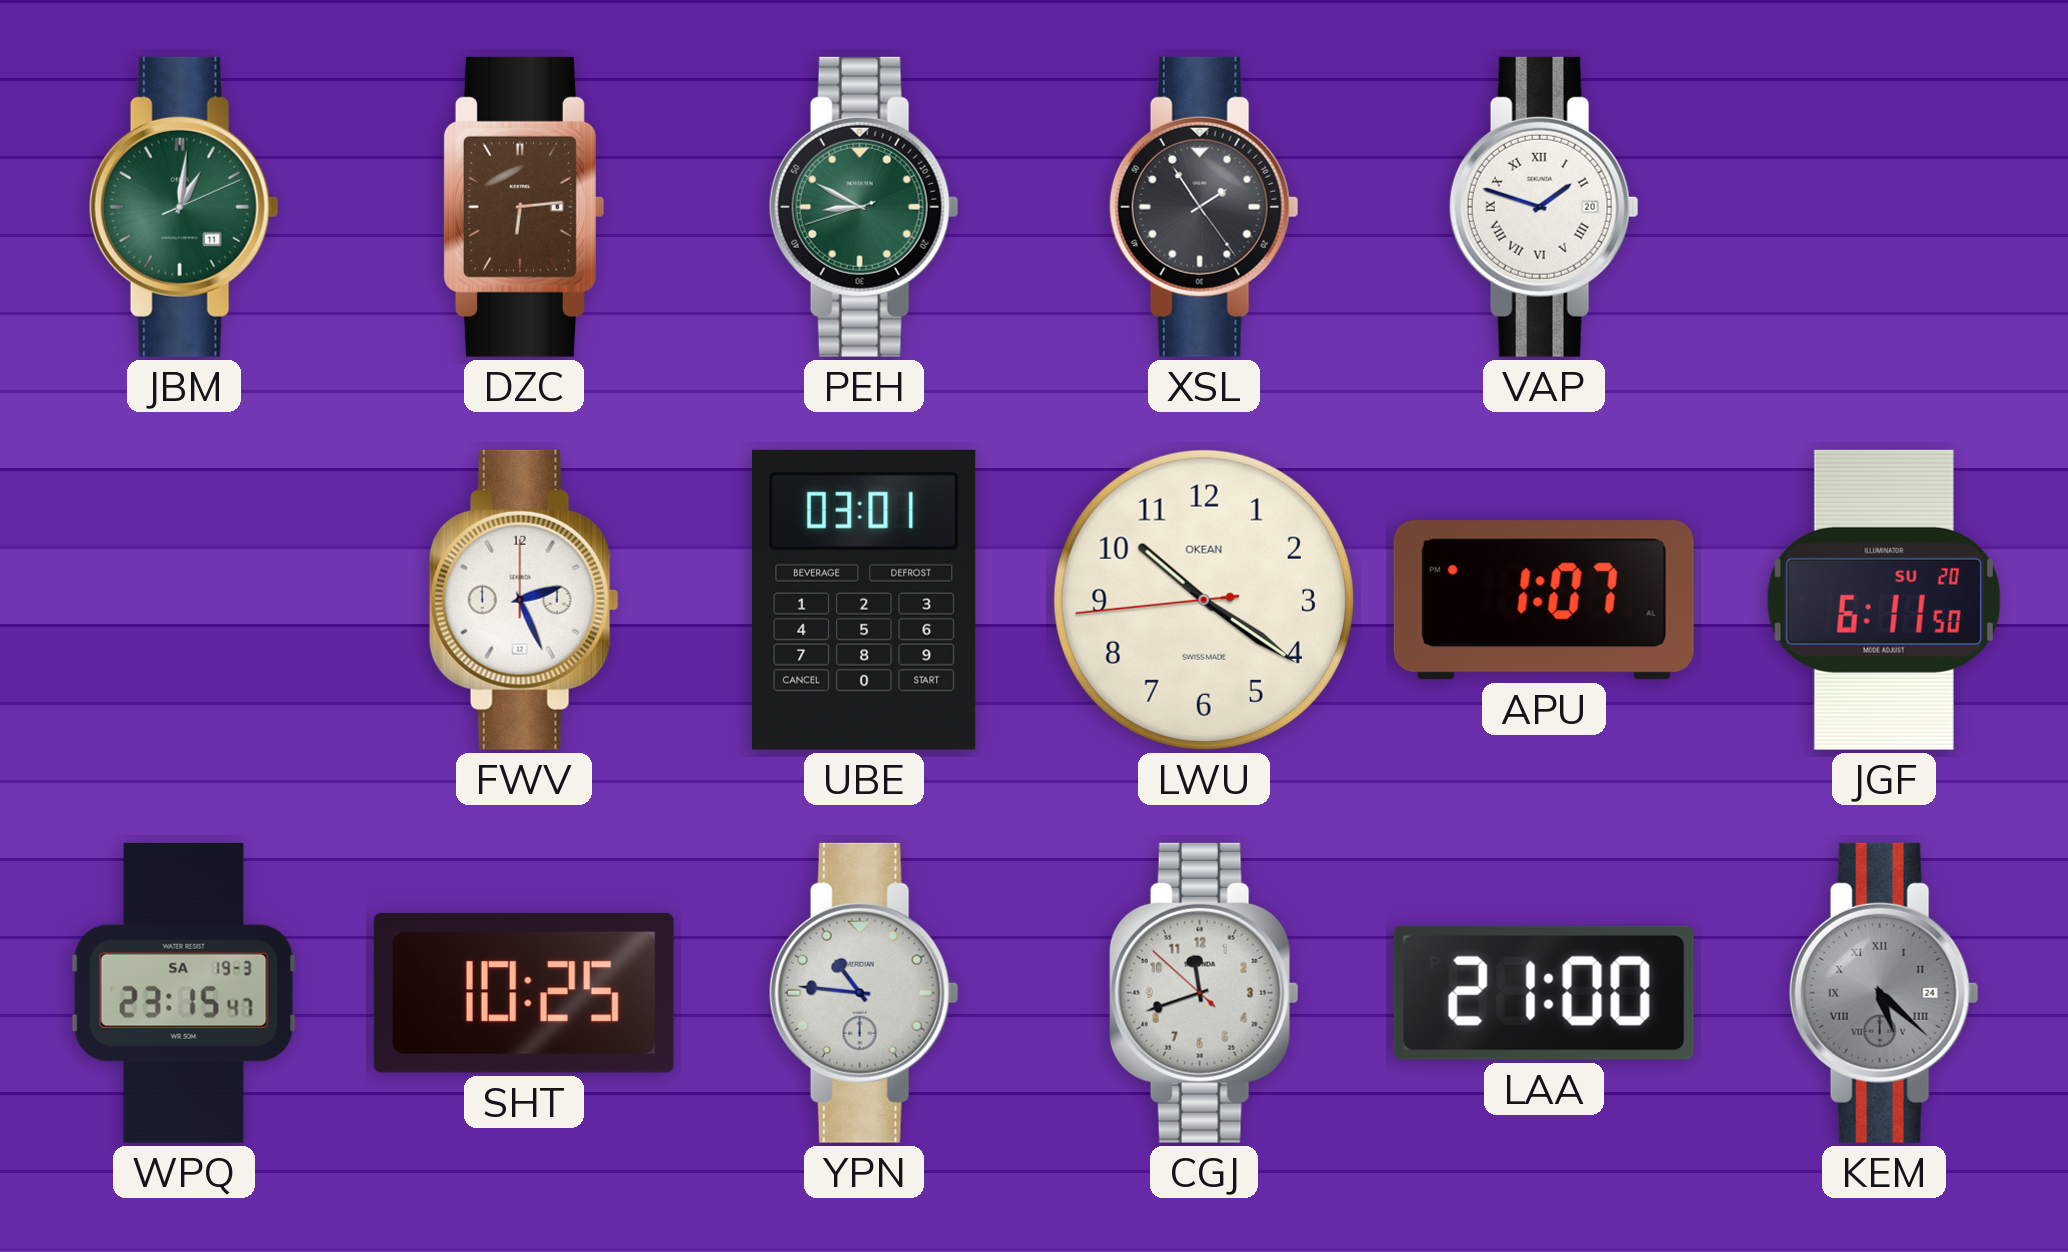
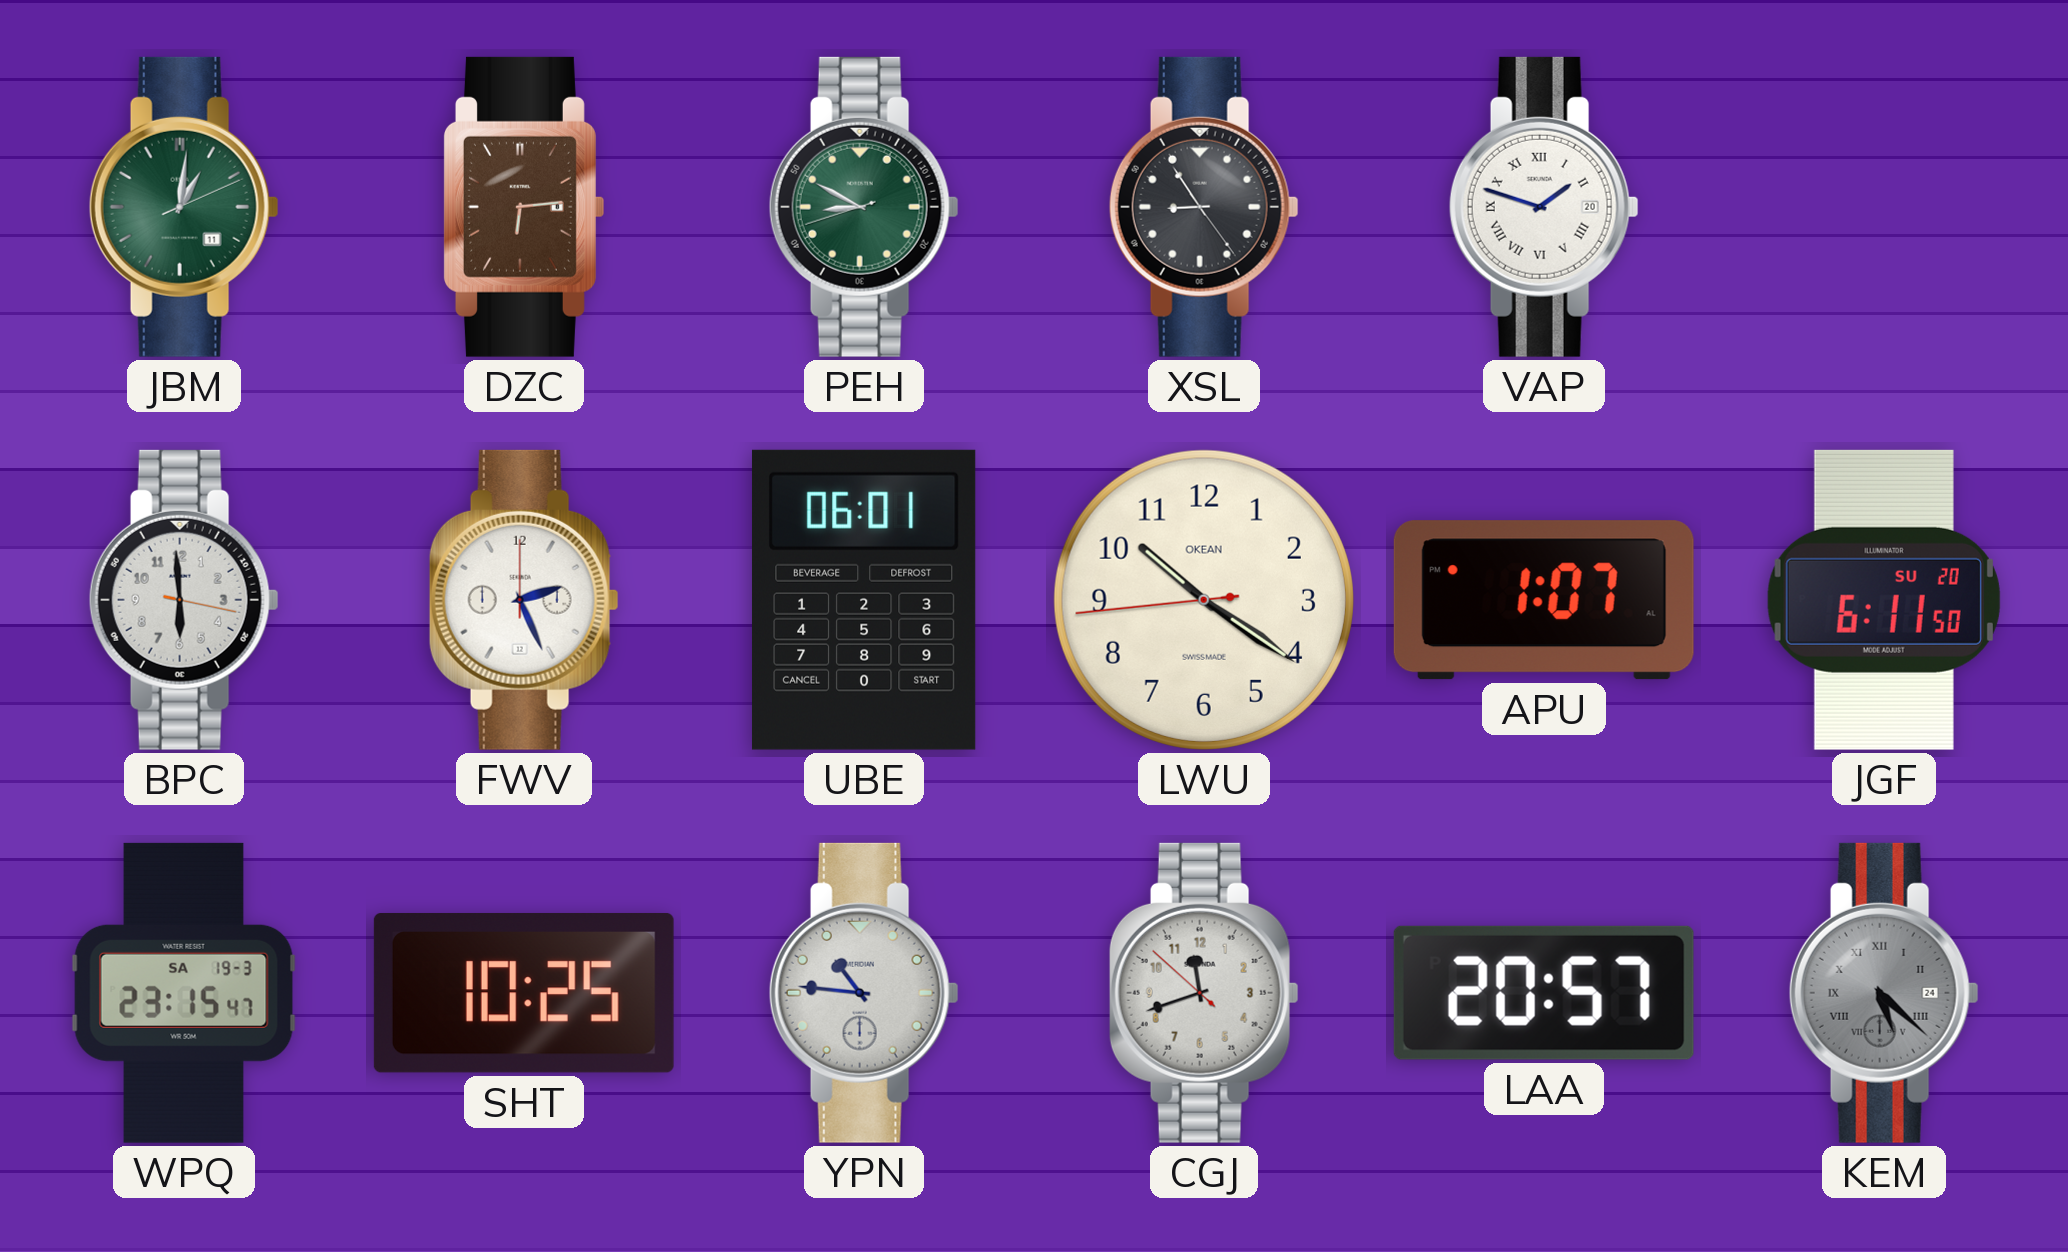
XSL: 1:54 -> 8:54
BPC: none -> 5:59
UBE: 03:01 -> 06:01
LAA: 21:00 -> 20:57
